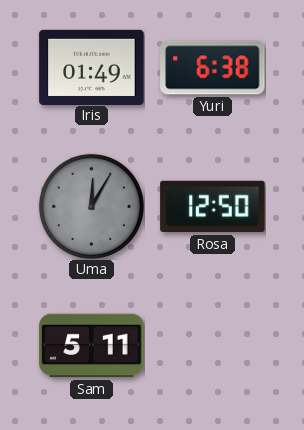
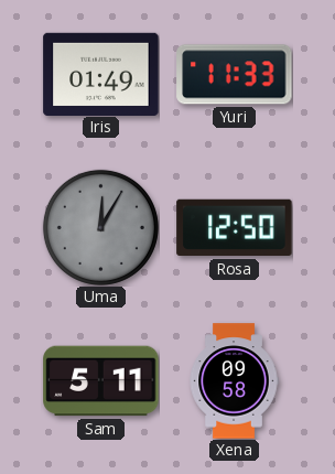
Yuri: 6:38 -> 11:33
Xena: none -> 09:58
